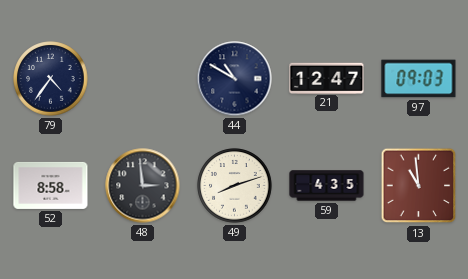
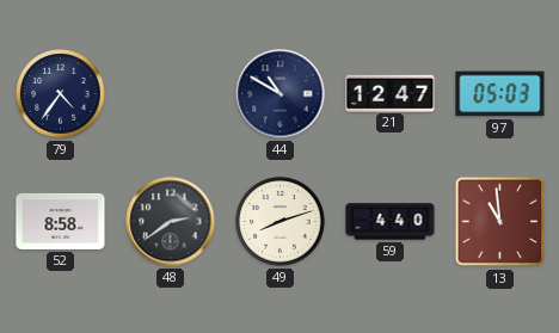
97: 09:03 -> 05:03
48: 2:59 -> 2:39
59: 4:35 -> 4:40
